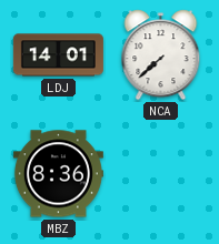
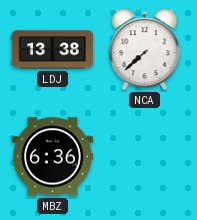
LDJ: 14:01 -> 13:38
MBZ: 8:36 -> 6:36
